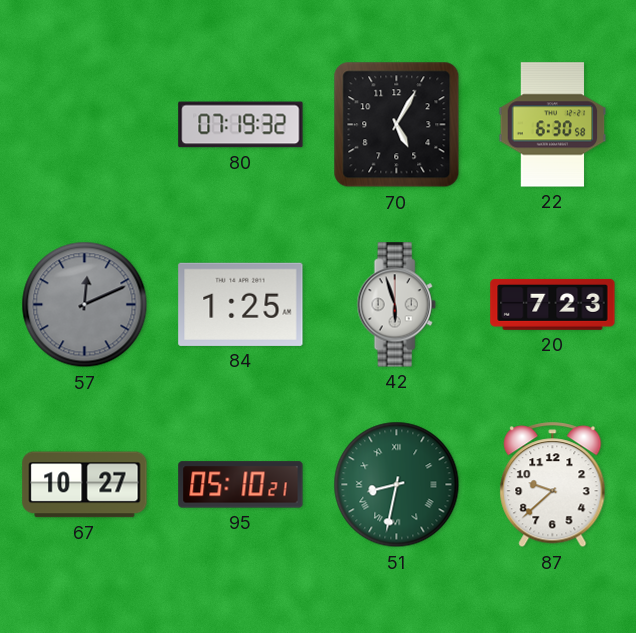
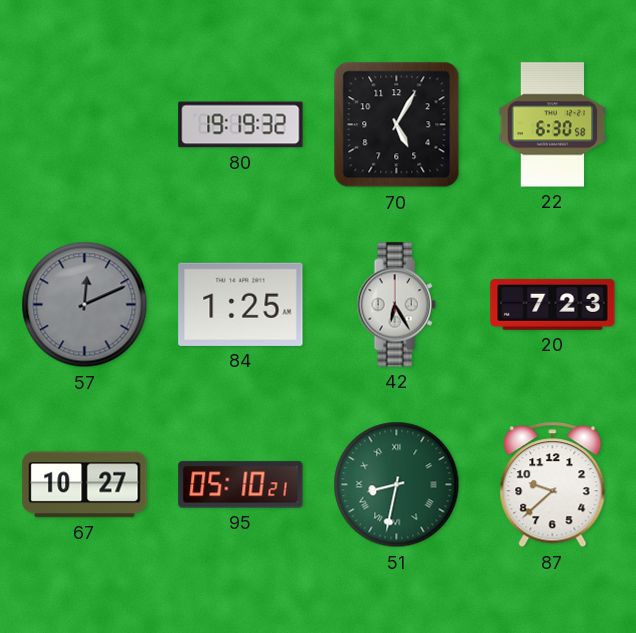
80: 07:19 -> 19:19
42: 5:57 -> 6:25
